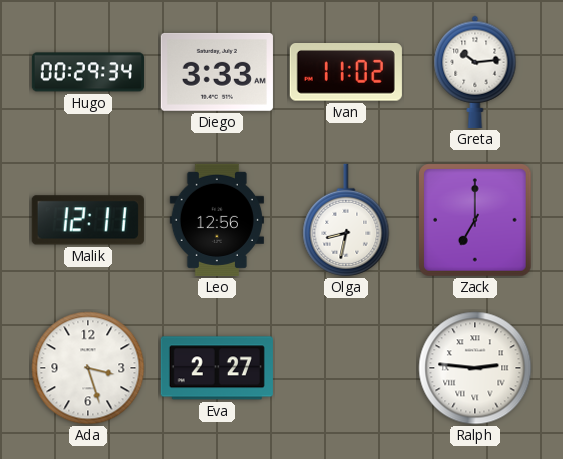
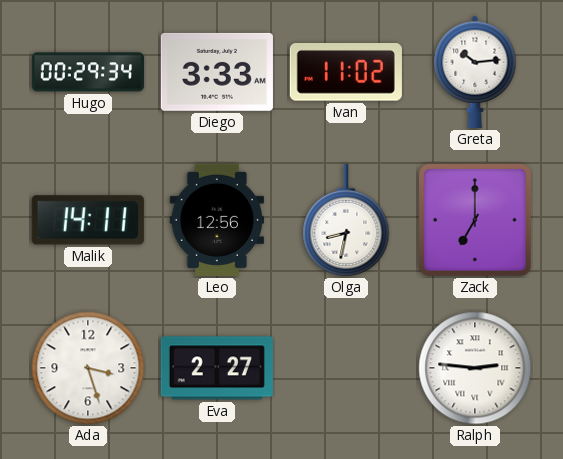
Malik: 12:11 -> 14:11
